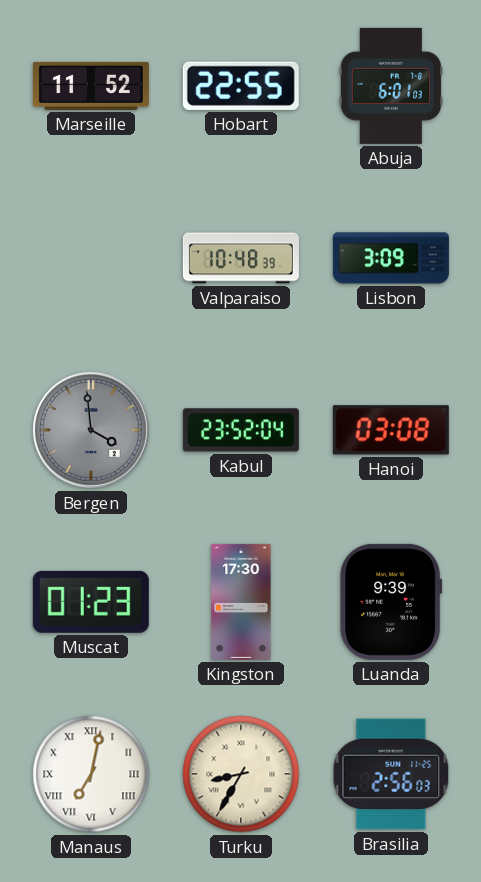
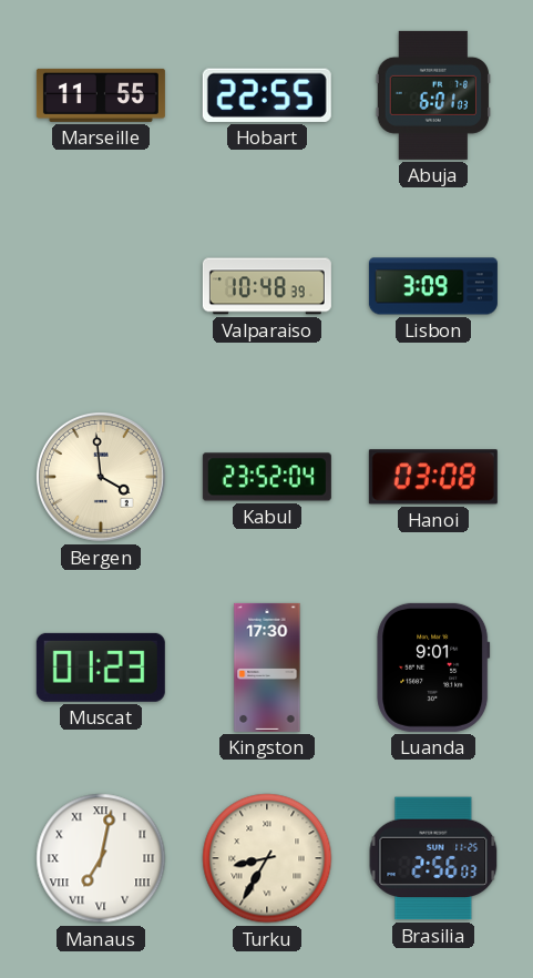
Marseille: 11:52 -> 11:55
Bergen dial: grey -> cream
Luanda: 9:39 -> 9:01
